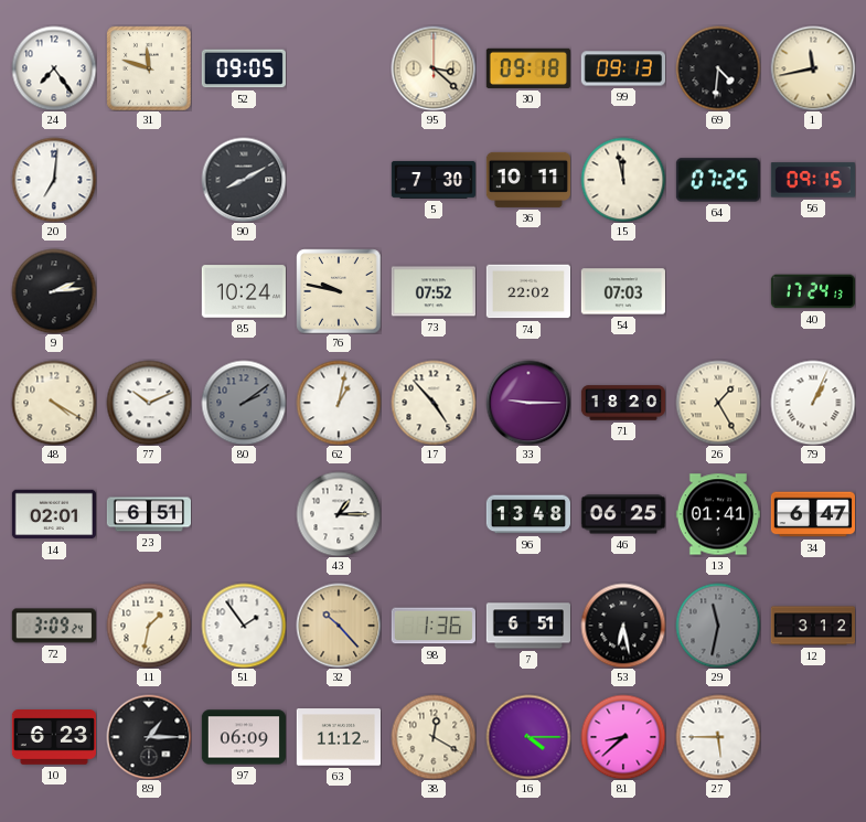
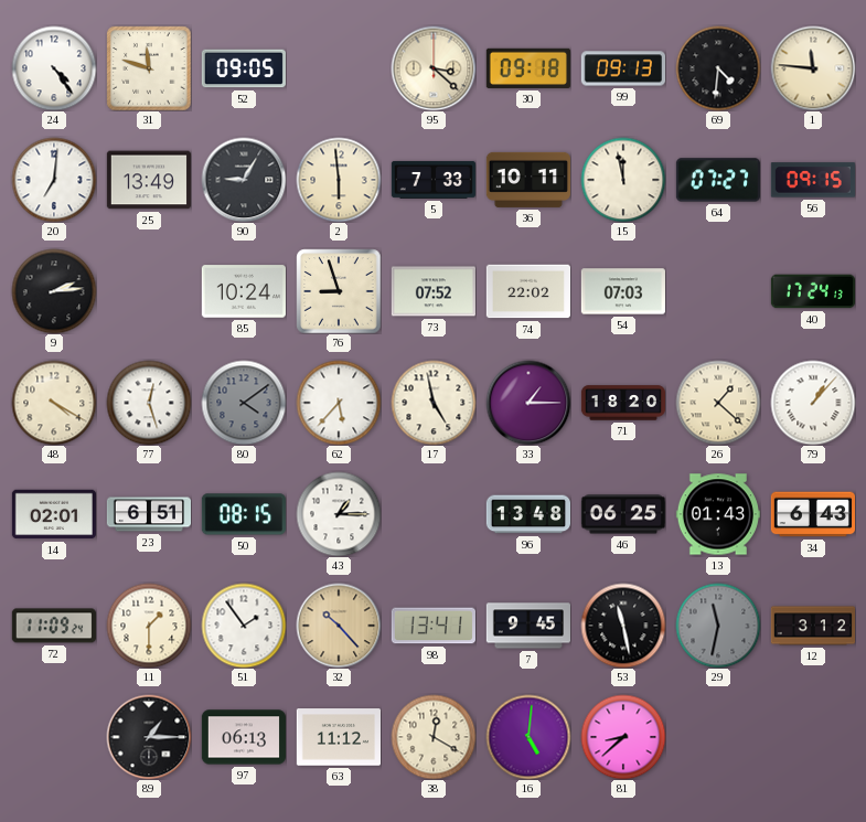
24: 7:24 -> 4:24
1: 11:43 -> 11:46
25: none -> 13:49
90: 8:10 -> 9:05
2: none -> 5:59
5: 7:30 -> 7:33
64: 07:25 -> 07:27
76: 9:47 -> 8:57
77: 10:11 -> 12:27
80: 2:09 -> 4:09
62: 1:02 -> 5:37
17: 4:53 -> 4:58
33: 9:15 -> 1:15
26: 1:25 -> 1:22
79: 1:04 -> 1:07
50: none -> 08:15
13: 01:41 -> 01:43
34: 6:47 -> 6:43
72: 3:09 -> 11:09
11: 1:32 -> 1:30
98: 1:36 -> 13:41
7: 6:51 -> 9:45
53: 6:28 -> 11:28
10: 6:23 -> none
97: 06:09 -> 06:13
16: 4:15 -> 5:01
27: 5:45 -> none
